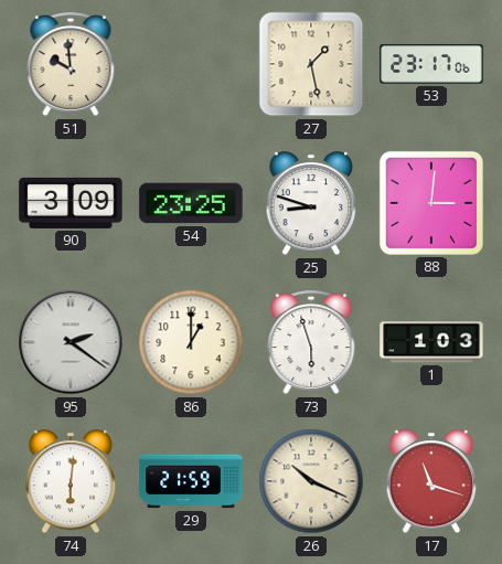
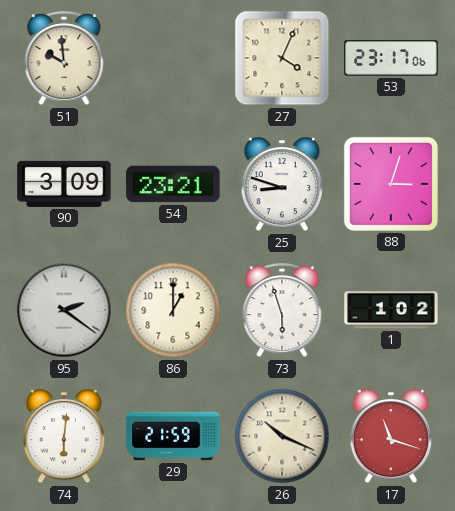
27: 1:28 -> 4:04
54: 23:25 -> 23:21
88: 3:01 -> 3:03
1: 1:03 -> 1:02
